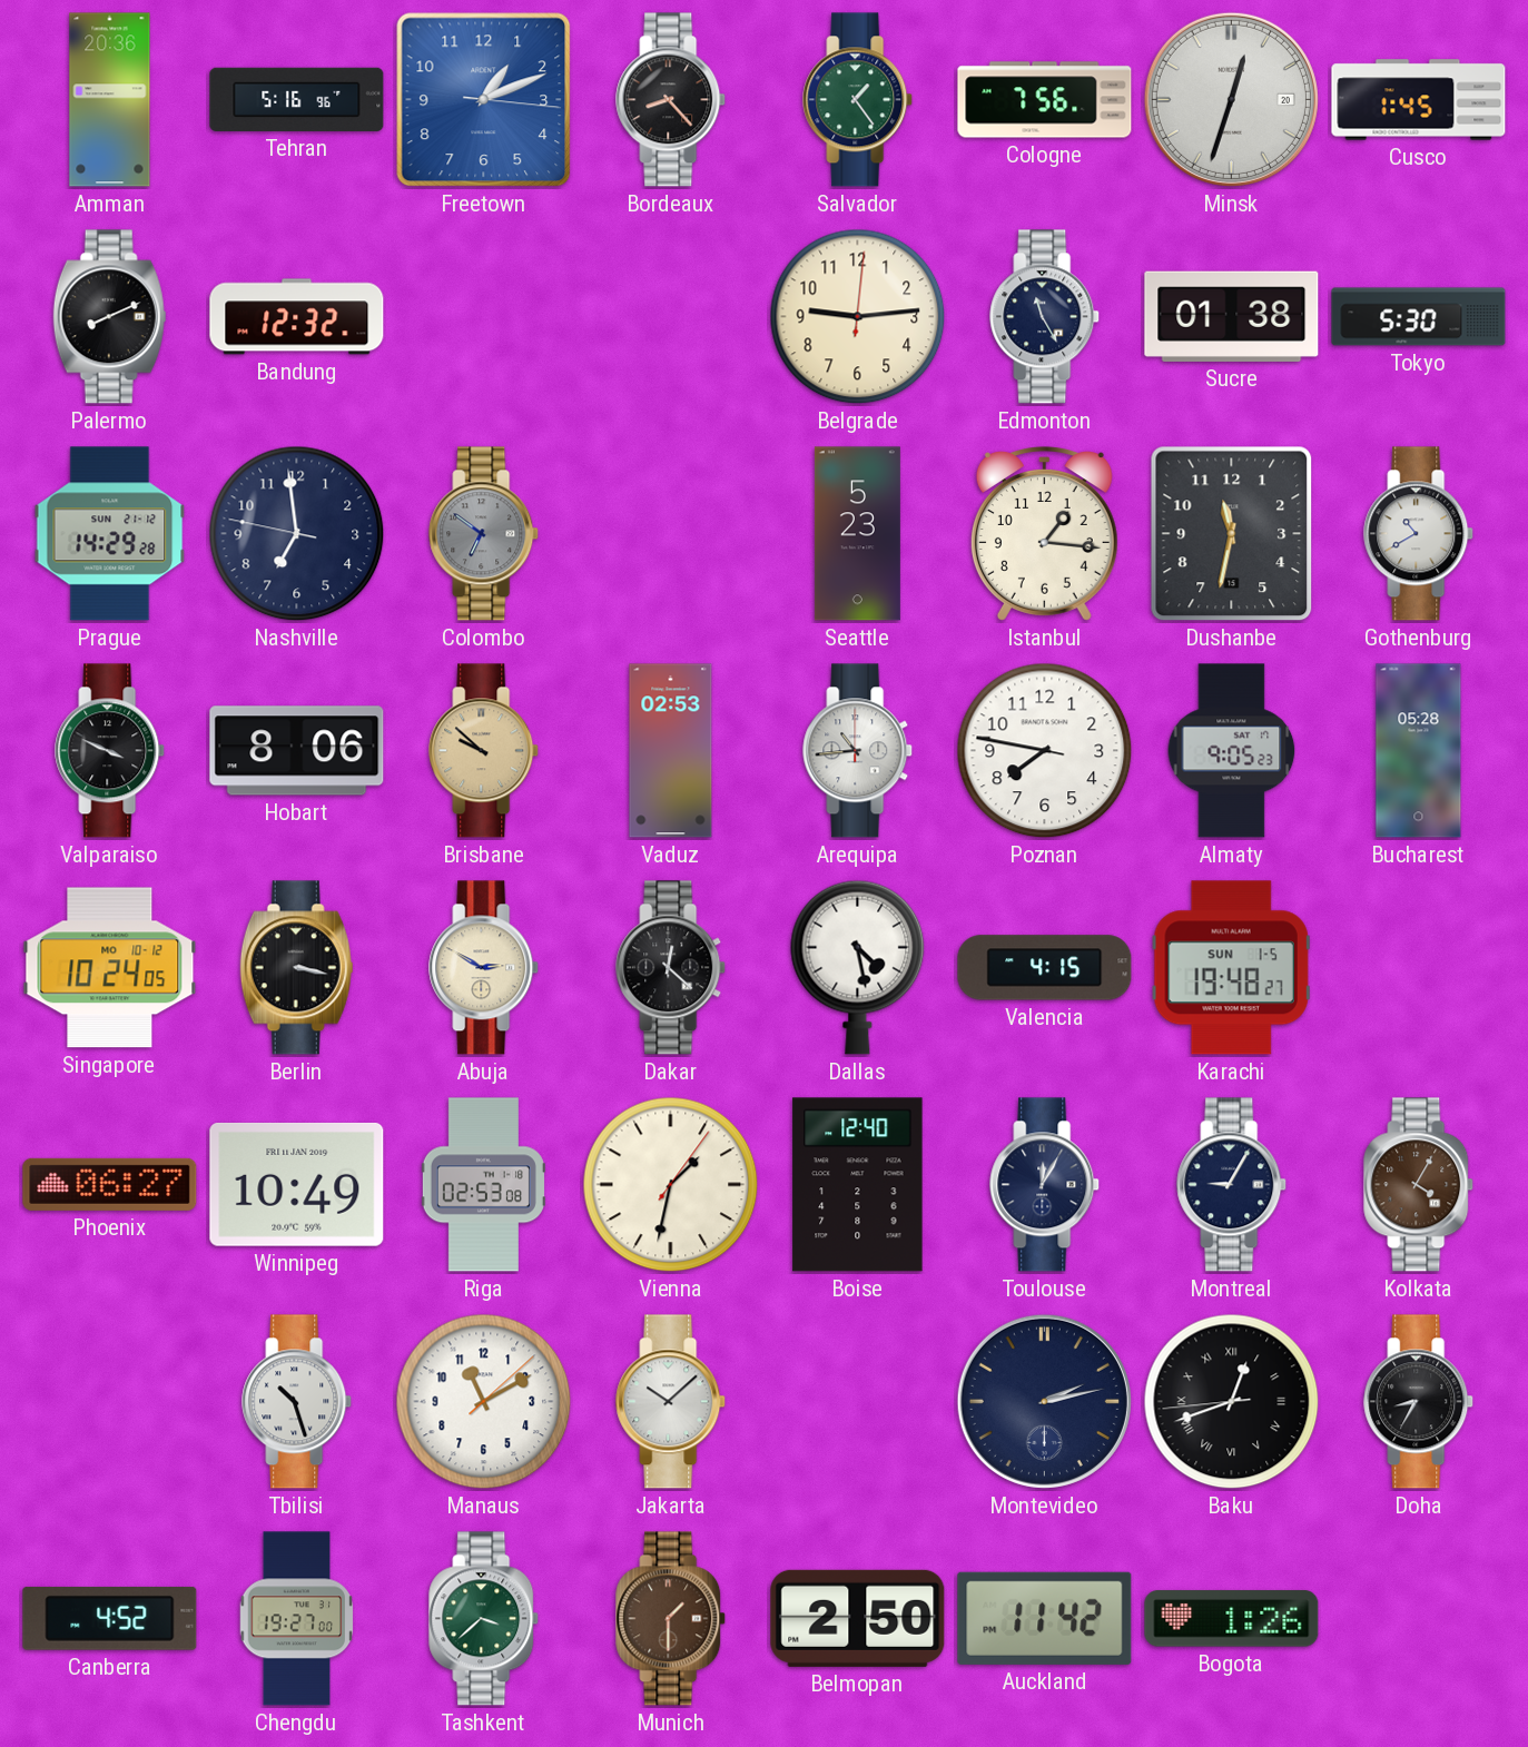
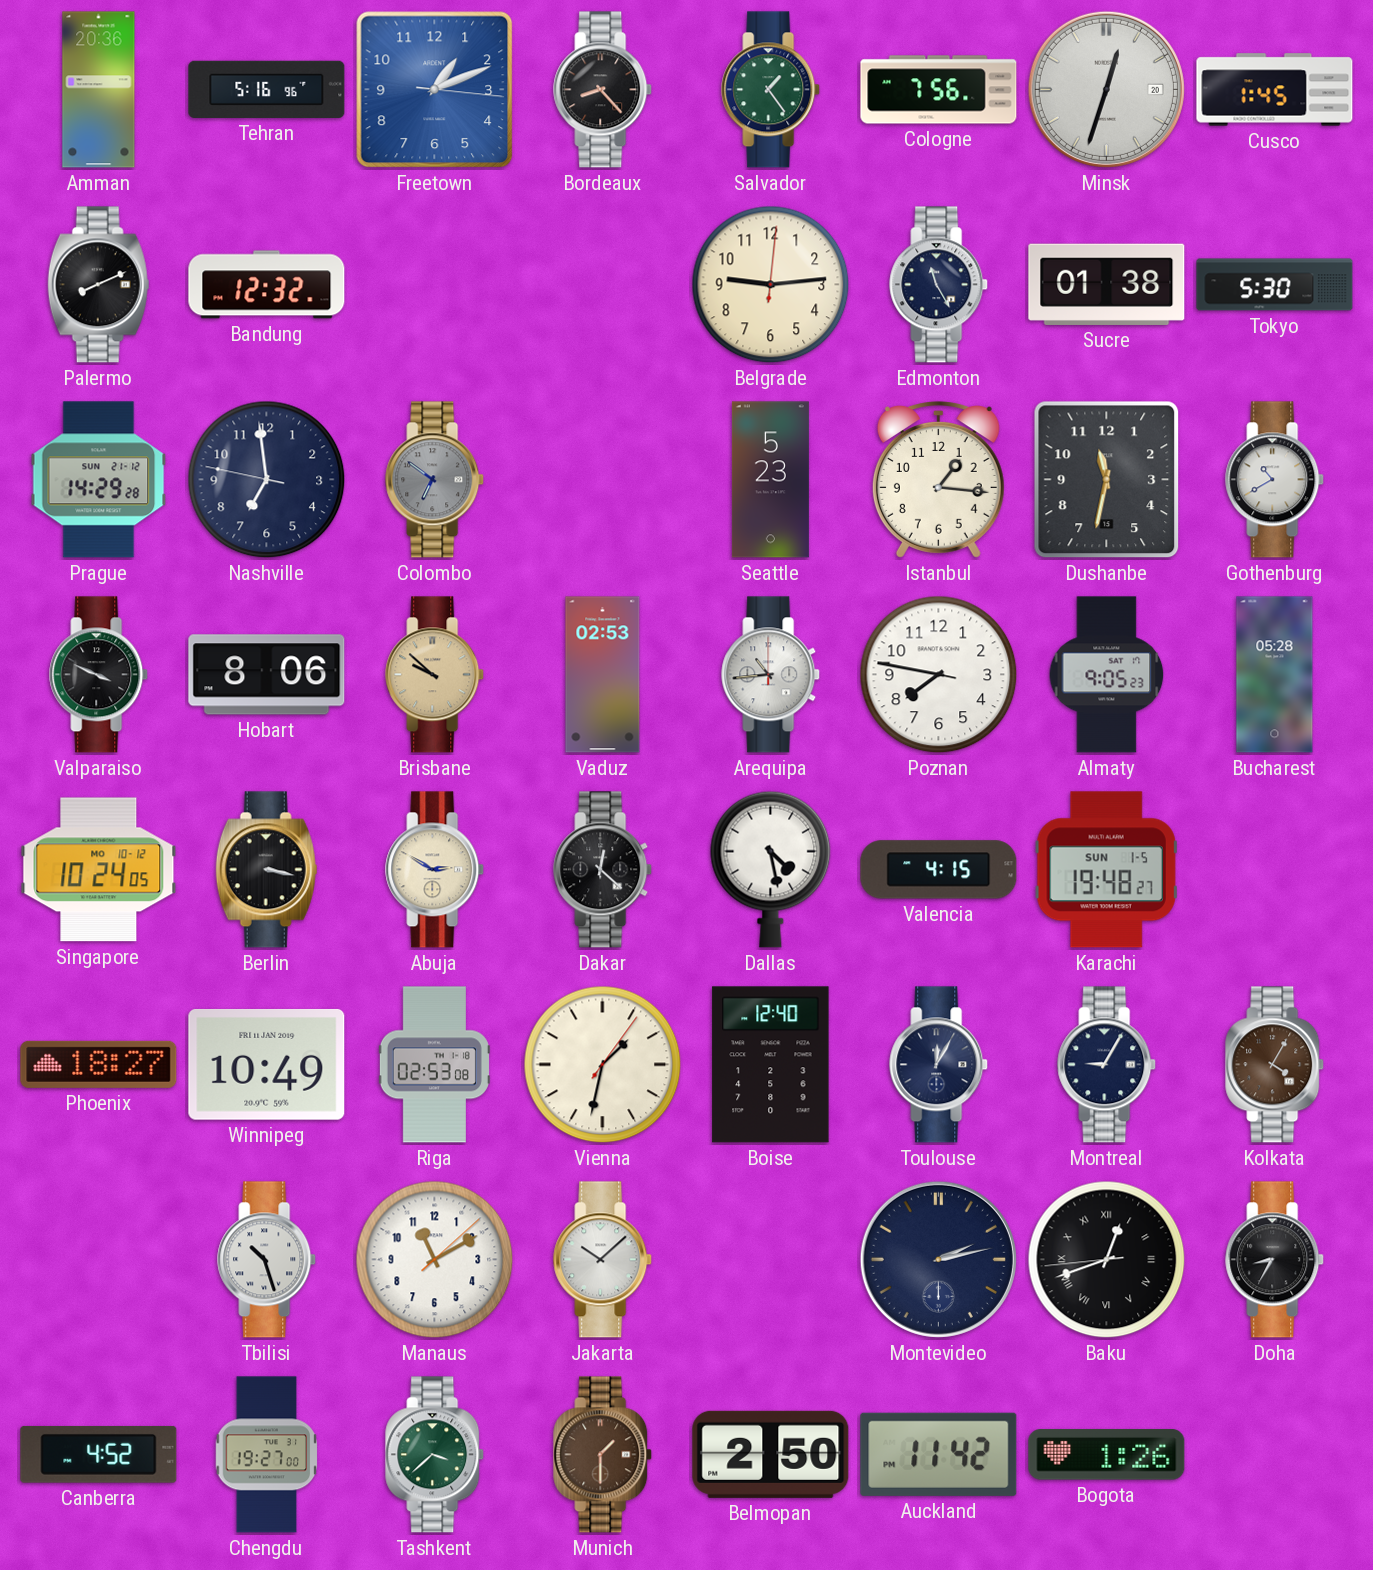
Phoenix: 06:27 -> 18:27
